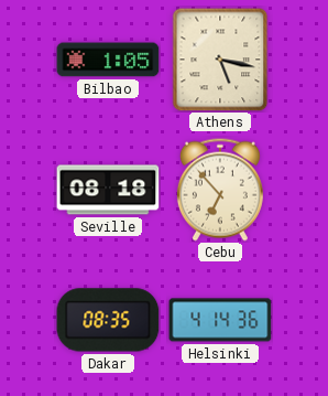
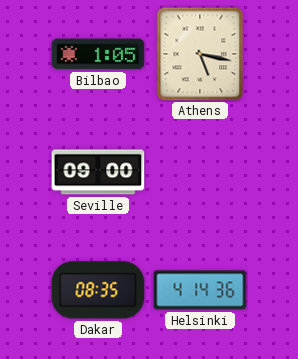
Seville: 08:18 -> 09:00
Cebu: 6:53 -> none
